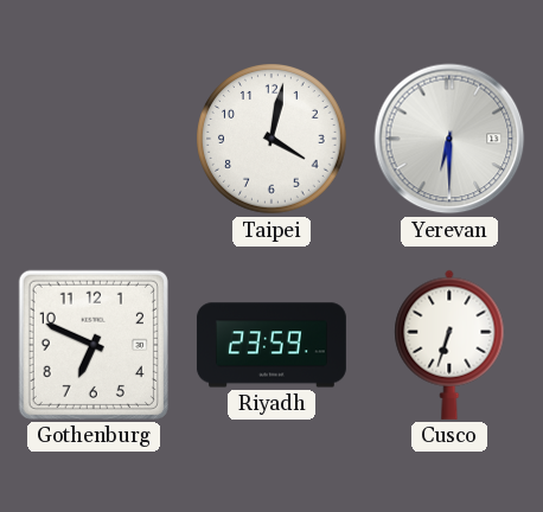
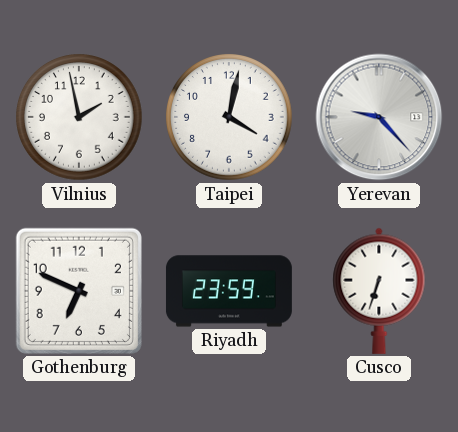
Vilnius: none -> 1:58
Yerevan: 6:30 -> 9:23
